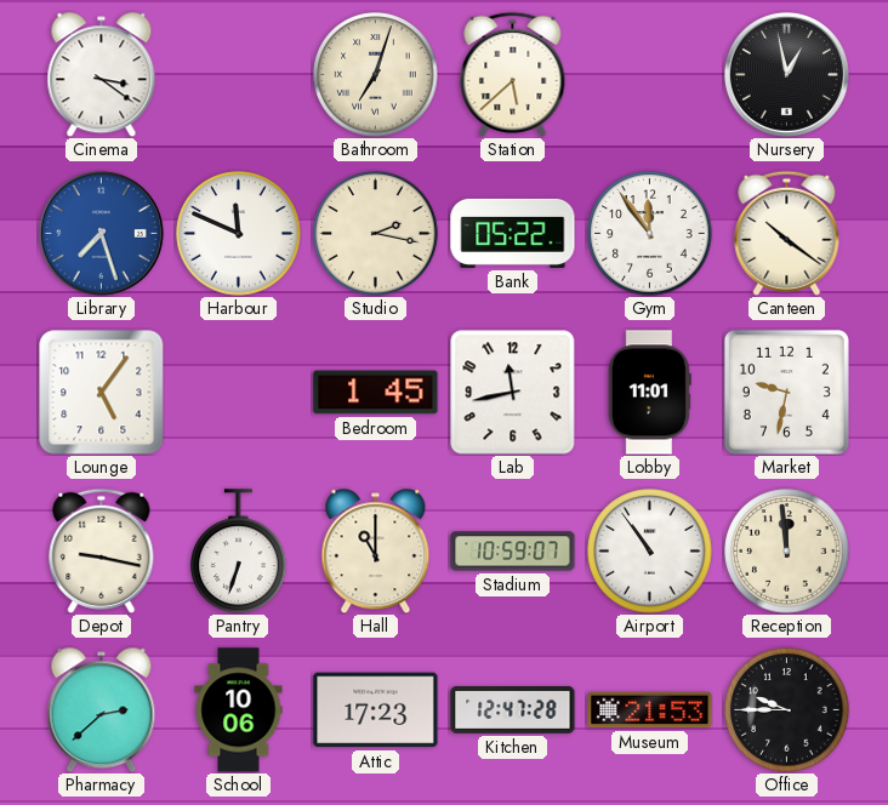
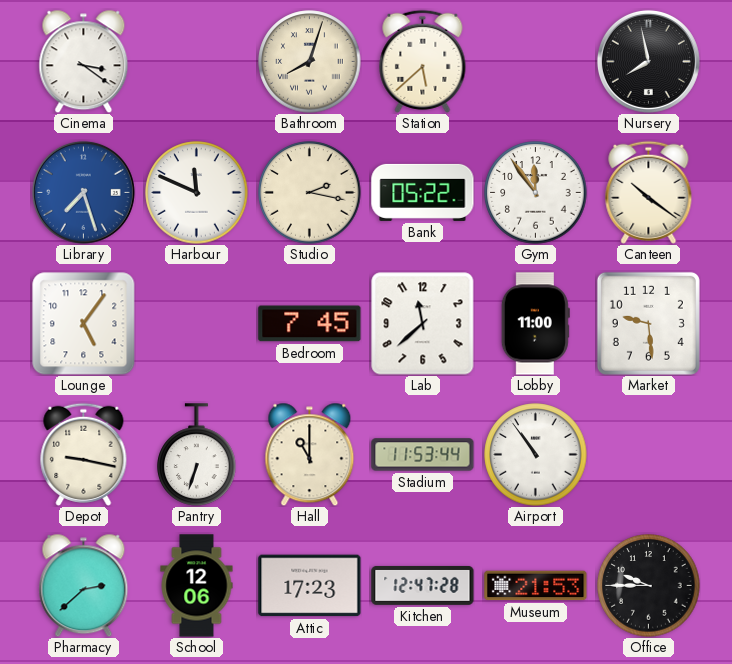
Bathroom: 7:03 -> 8:03
Nursery: 12:58 -> 7:58
Bedroom: 1:45 -> 7:45
Lab: 11:43 -> 11:38
Lobby: 11:01 -> 11:00
Market: 9:32 -> 9:29
Stadium: 10:59 -> 11:53
Reception: 11:59 -> none
School: 10:06 -> 12:06
